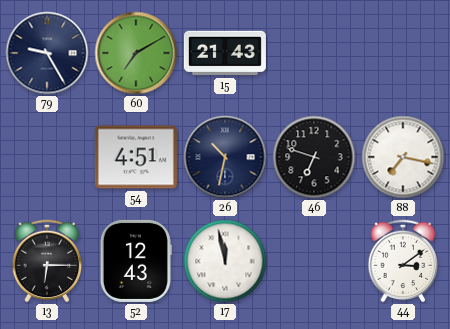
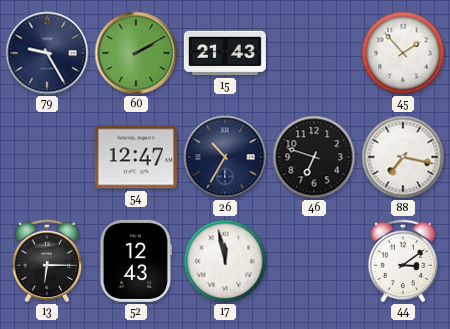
60: 7:10 -> 2:10
45: none -> 1:53
54: 4:51 -> 12:47
26: 10:32 -> 10:35
